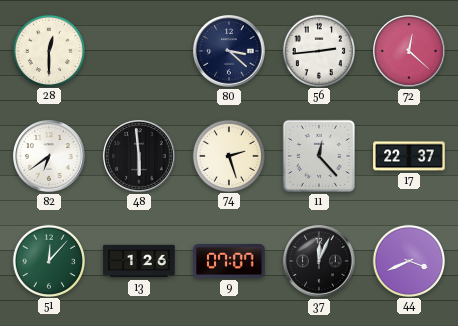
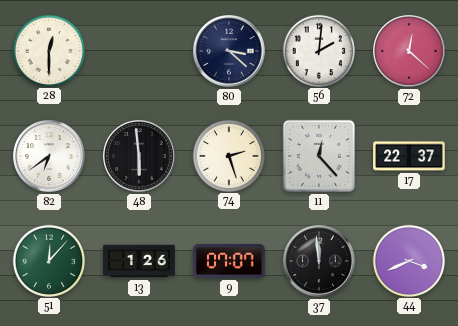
56: 2:44 -> 2:01
37: 12:04 -> 11:59
